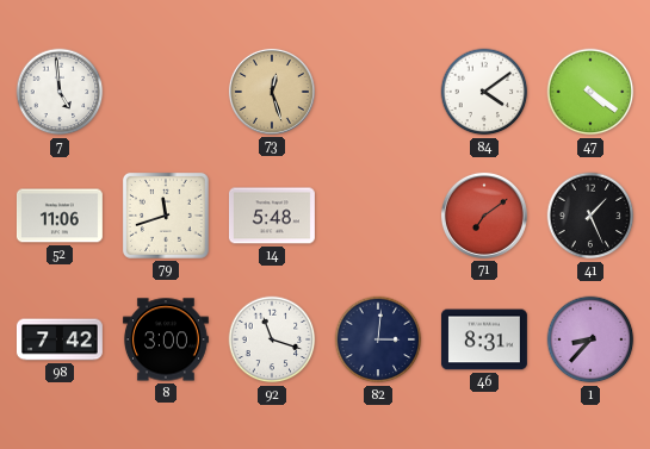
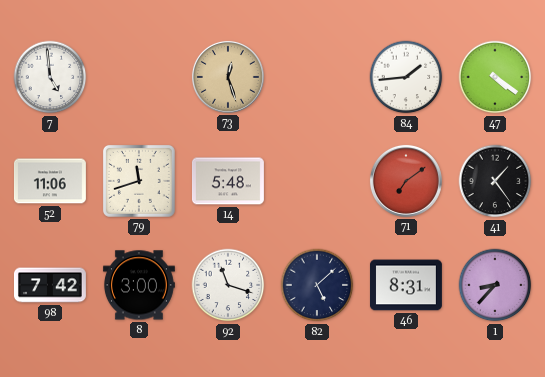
84: 4:09 -> 1:44
41: 1:26 -> 1:24
82: 3:01 -> 5:08
